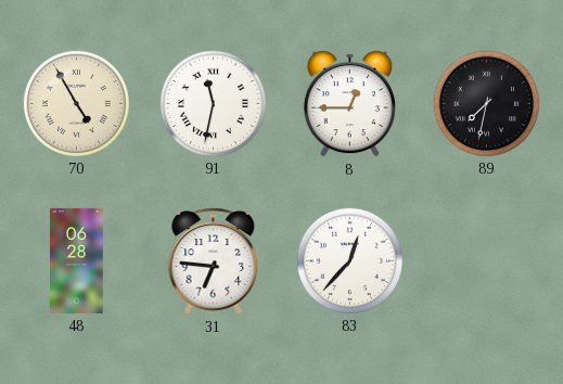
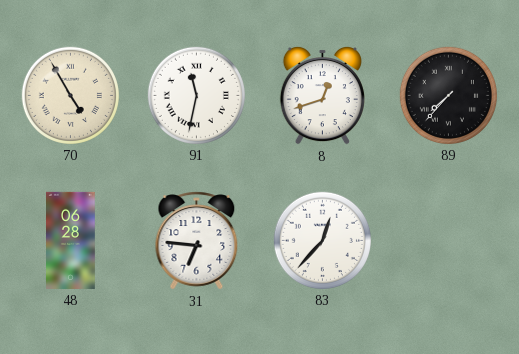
8: 12:45 -> 12:42
89: 7:32 -> 7:37
